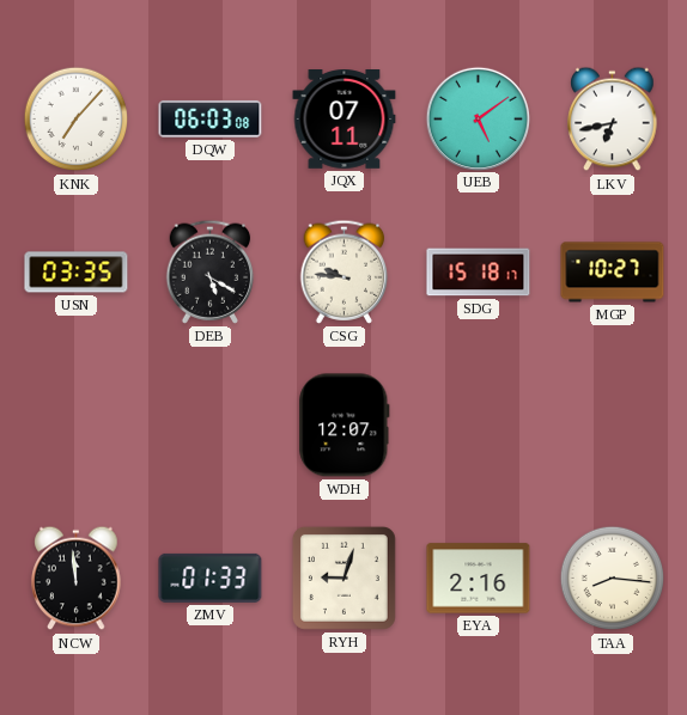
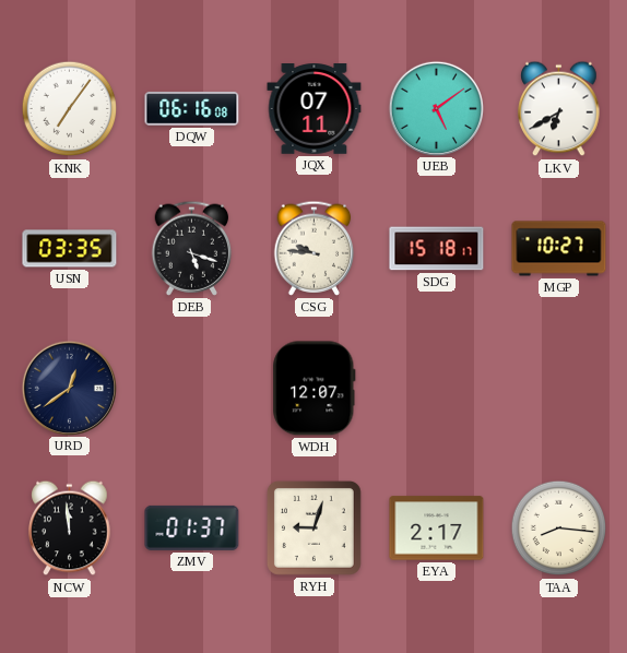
KNK: 7:07 -> 7:06
DQW: 06:03 -> 06:16
LKV: 6:43 -> 6:40
DEB: 5:20 -> 5:18
URD: none -> 12:39
ZMV: 01:33 -> 01:37
EYA: 2:16 -> 2:17
